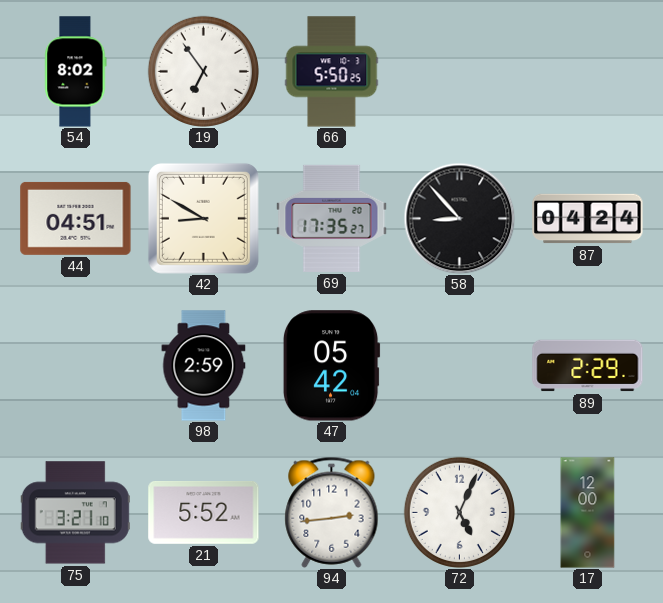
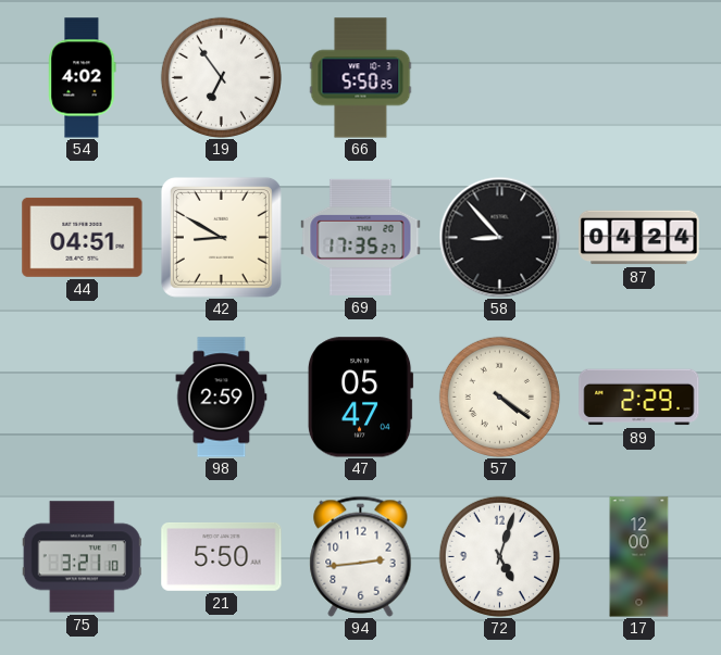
54: 8:02 -> 4:02
47: 05:42 -> 05:47
57: none -> 4:21
21: 5:52 -> 5:50
72: 5:04 -> 5:03
